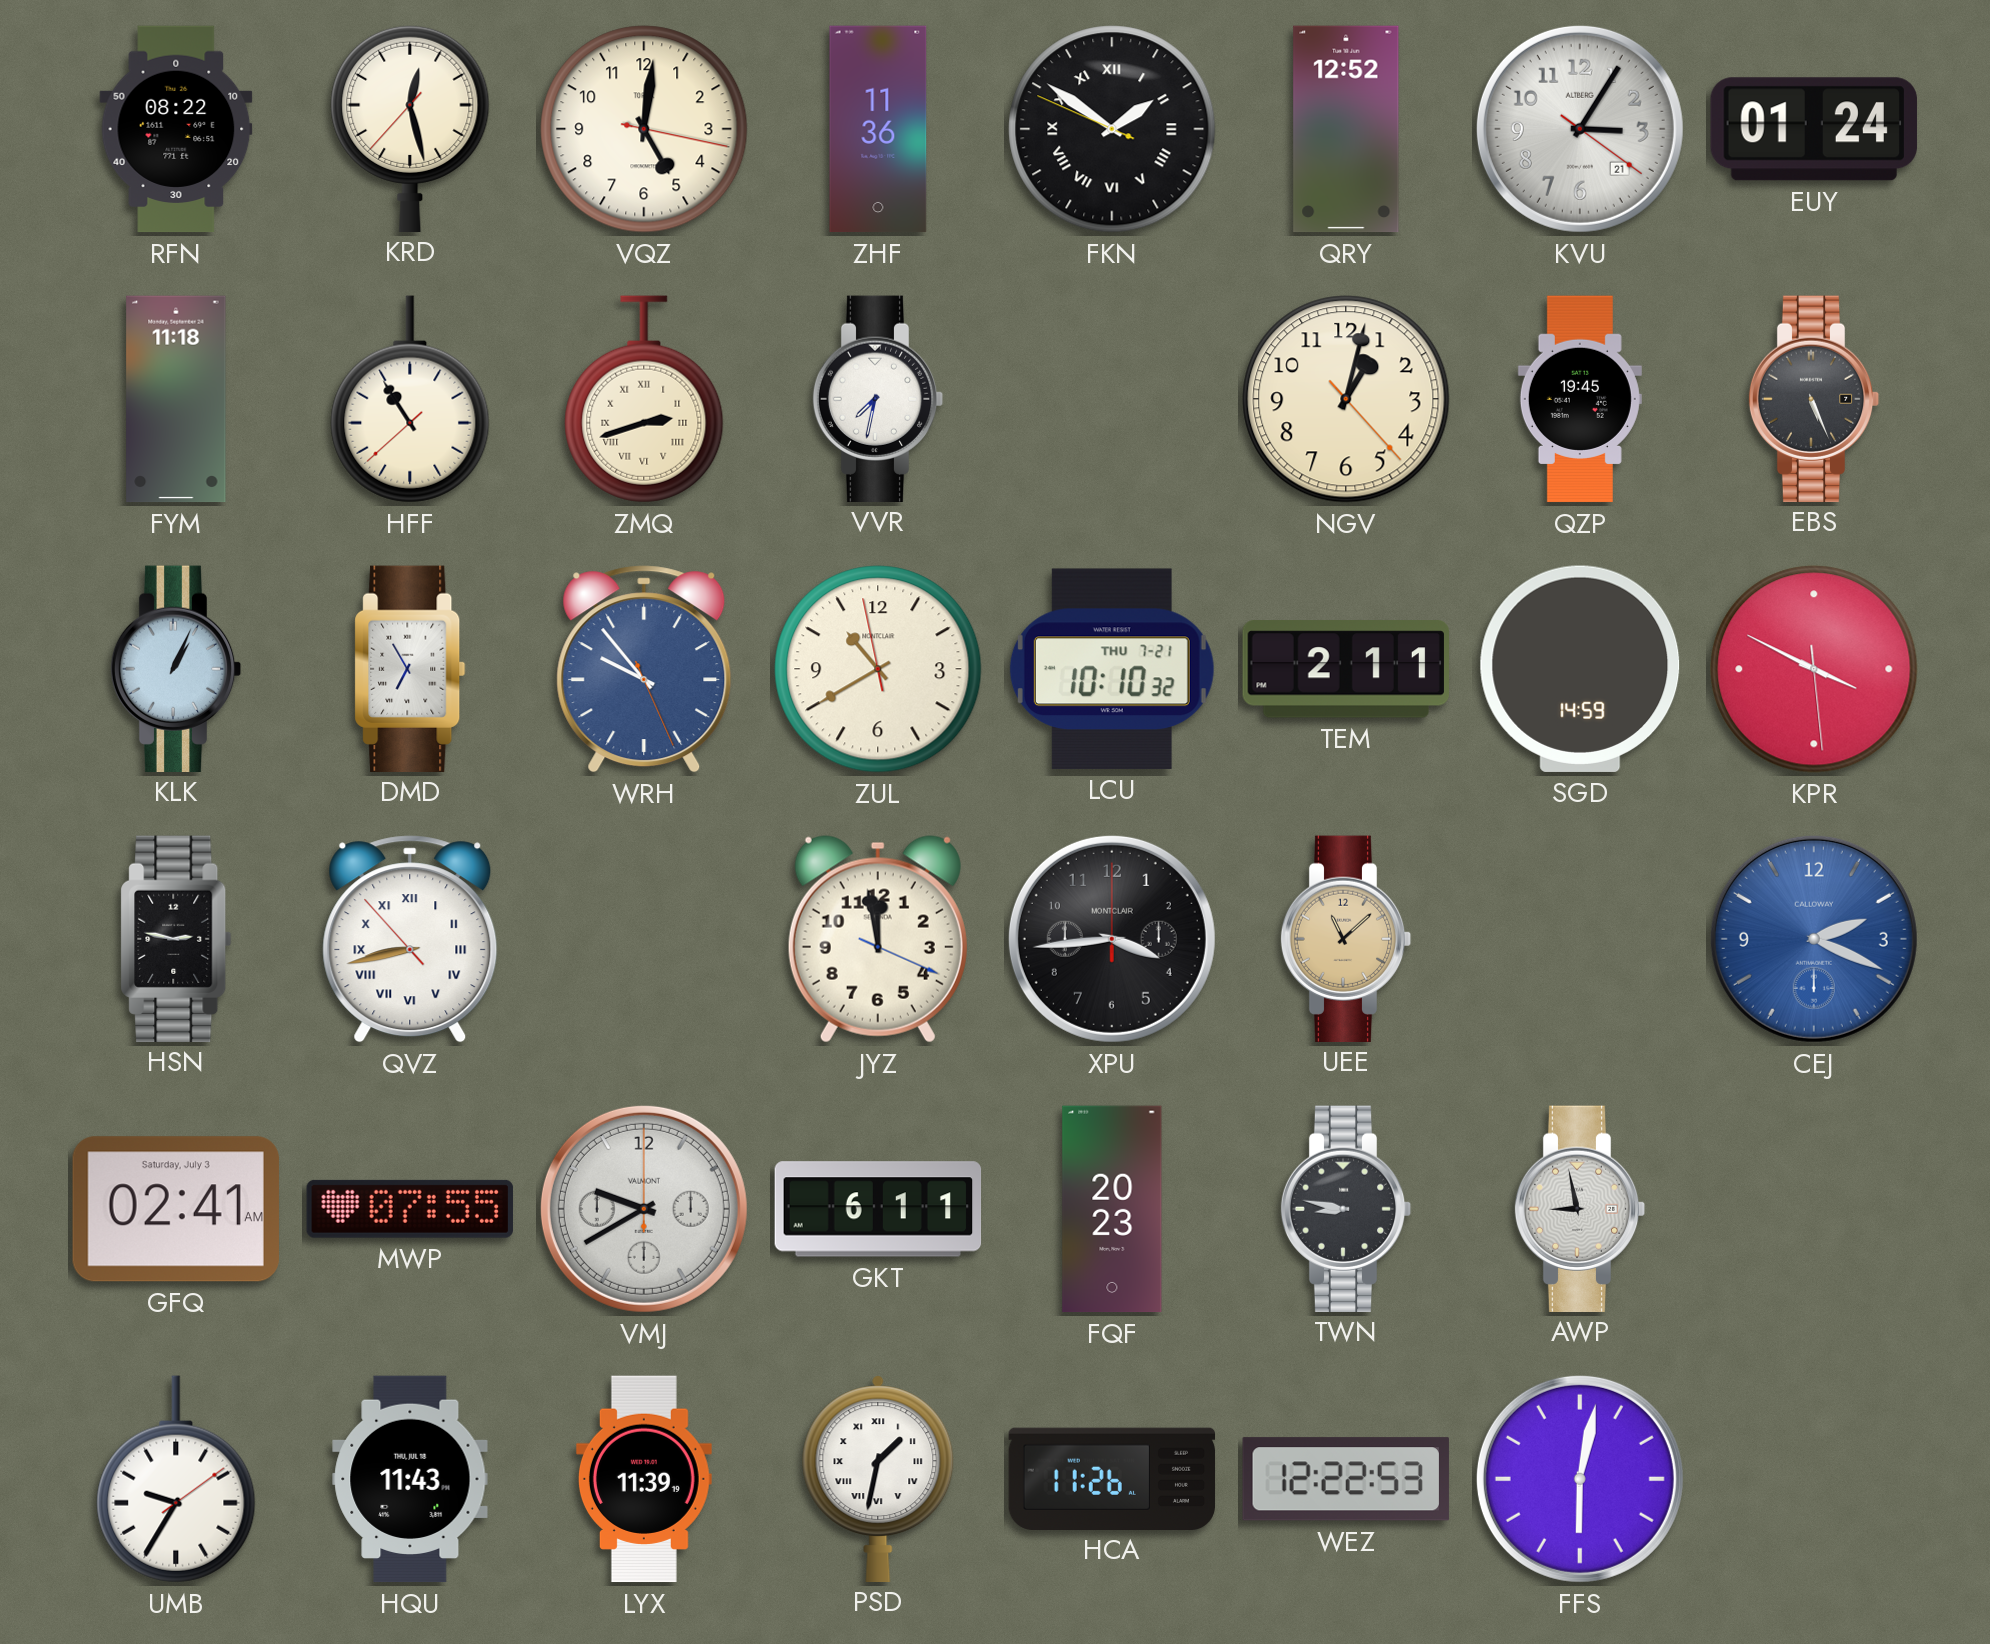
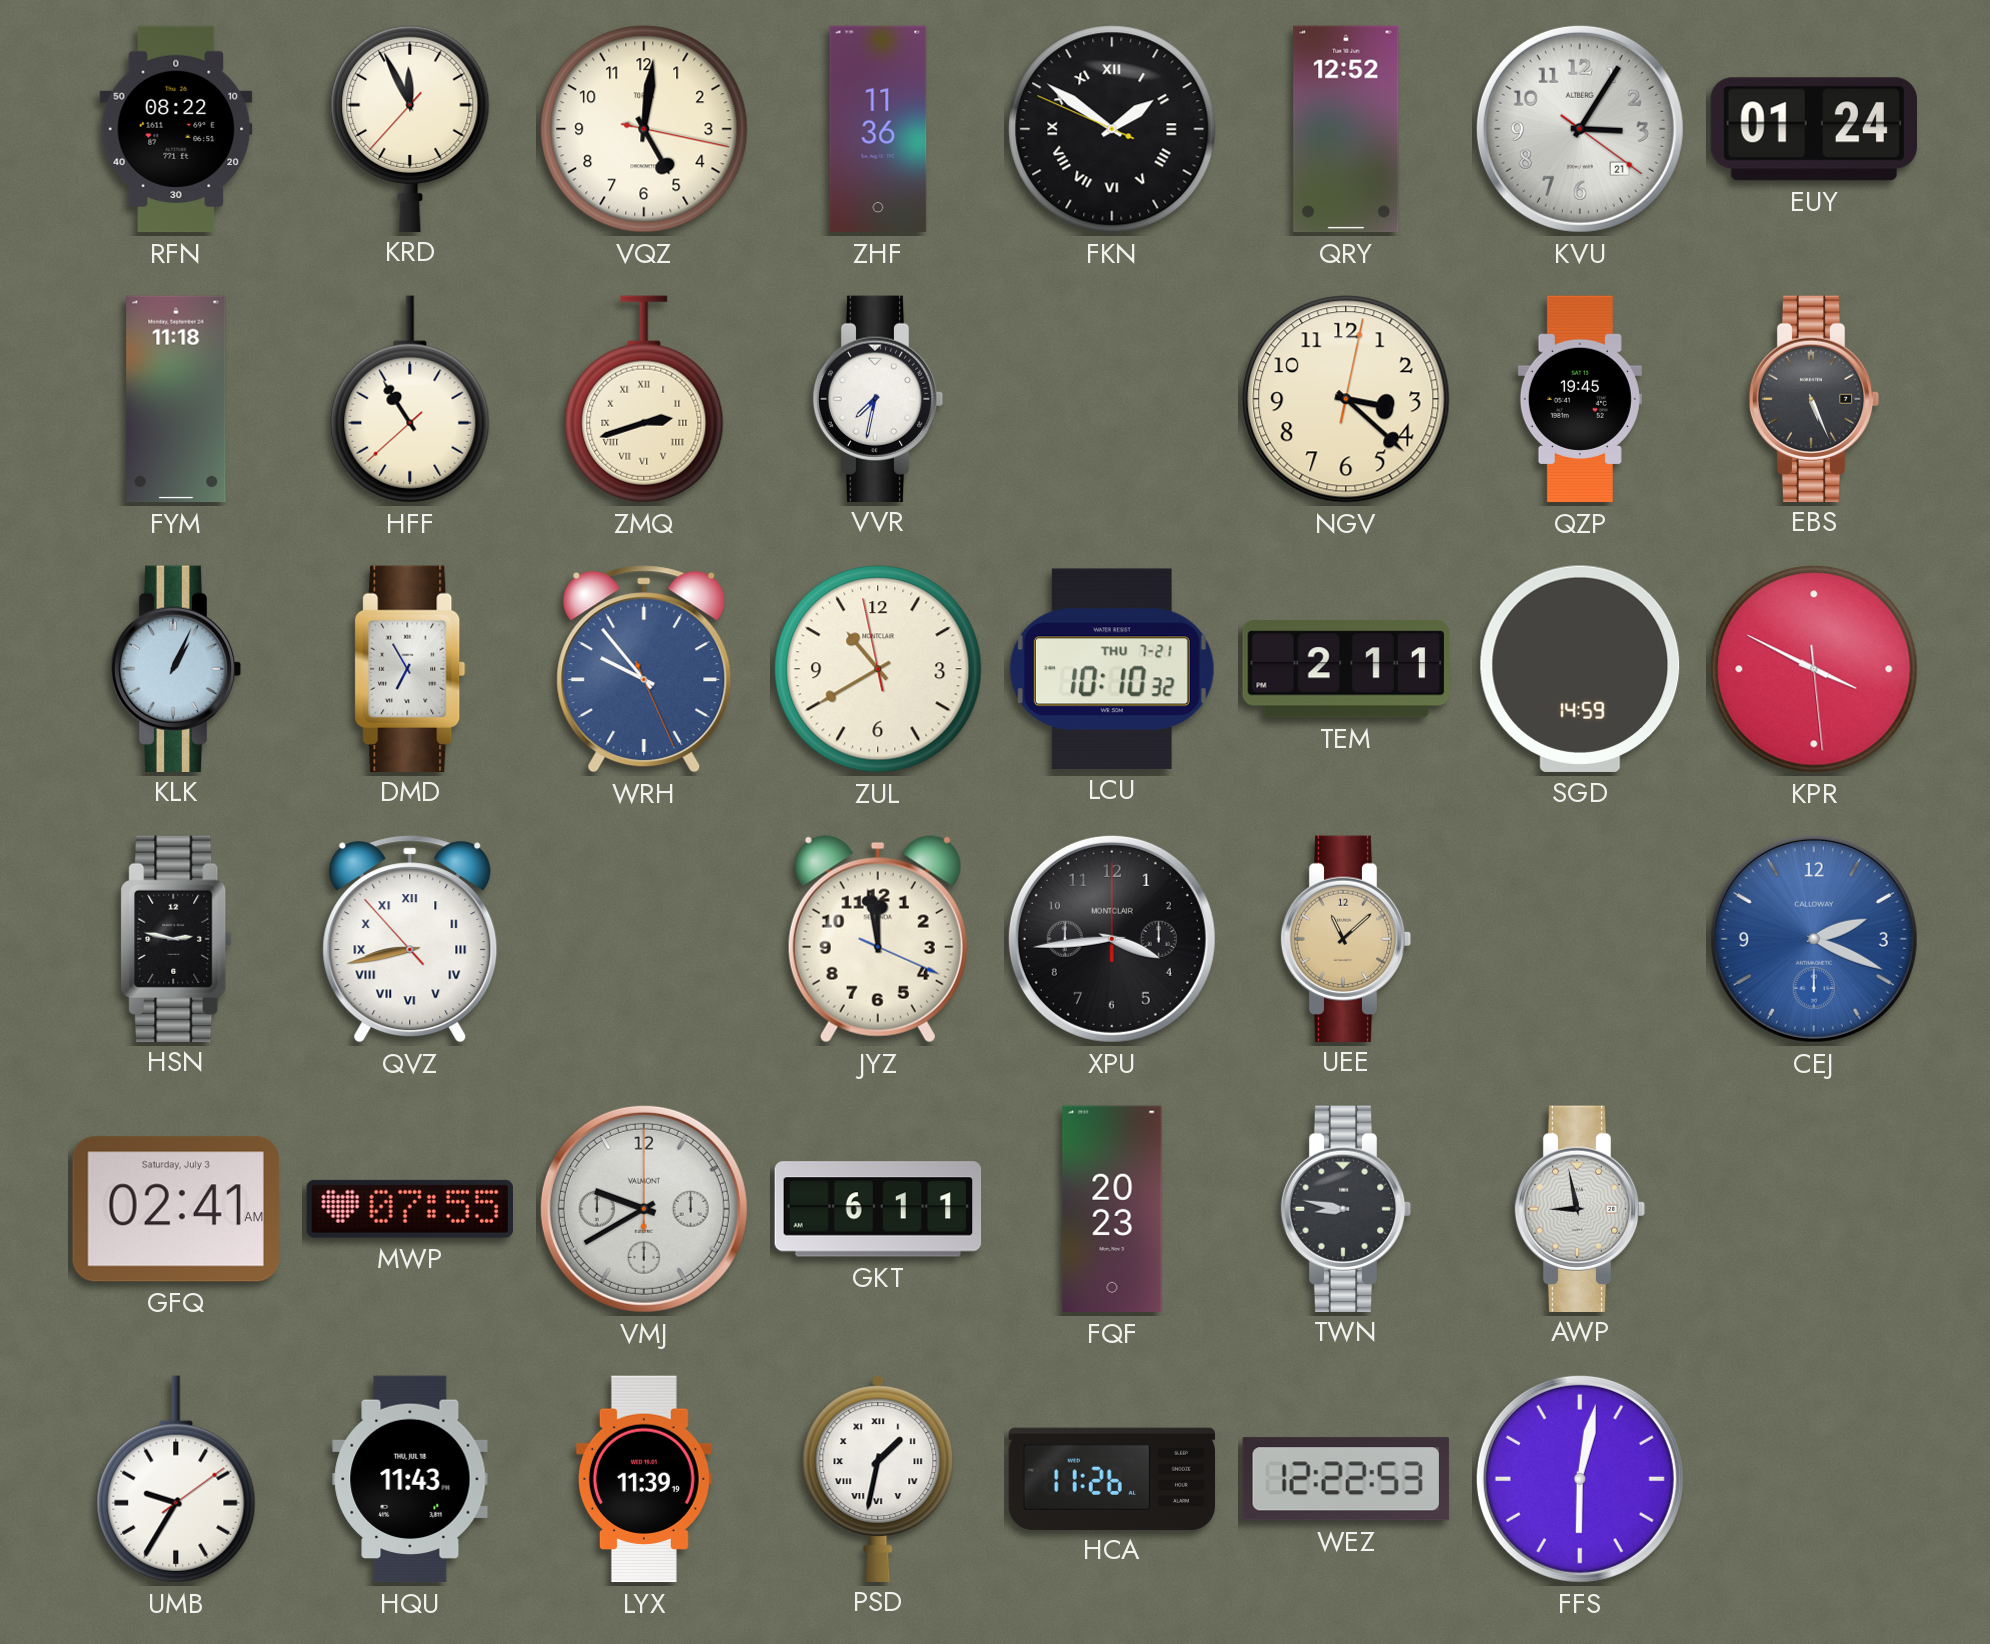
KRD: 12:27 -> 11:55
NGV: 1:02 -> 3:22
